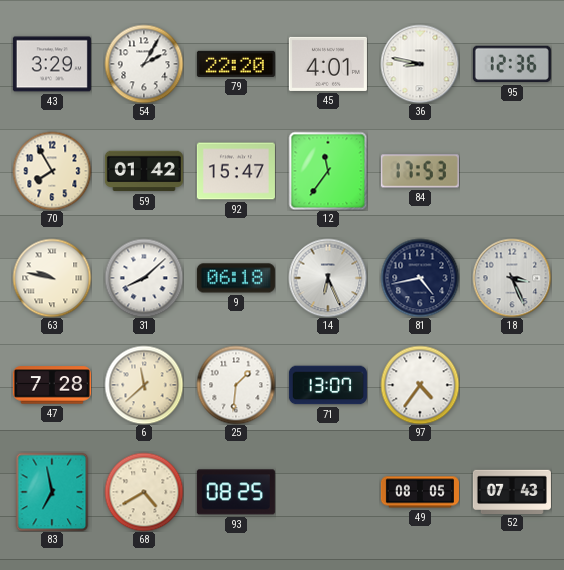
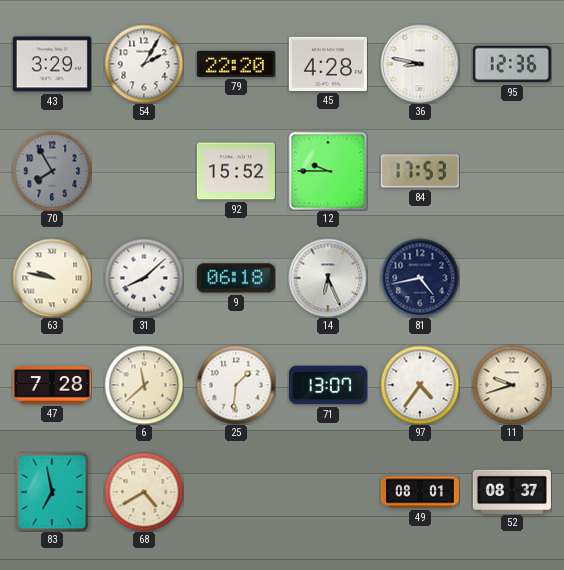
45: 4:01 -> 4:28
70 dial: cream -> grey
59: 01:42 -> none
92: 15:47 -> 15:52
12: 11:36 -> 9:45
18: 3:26 -> none
11: none -> 9:42
93: 08:25 -> none
49: 08:05 -> 08:01
52: 07:43 -> 08:37
